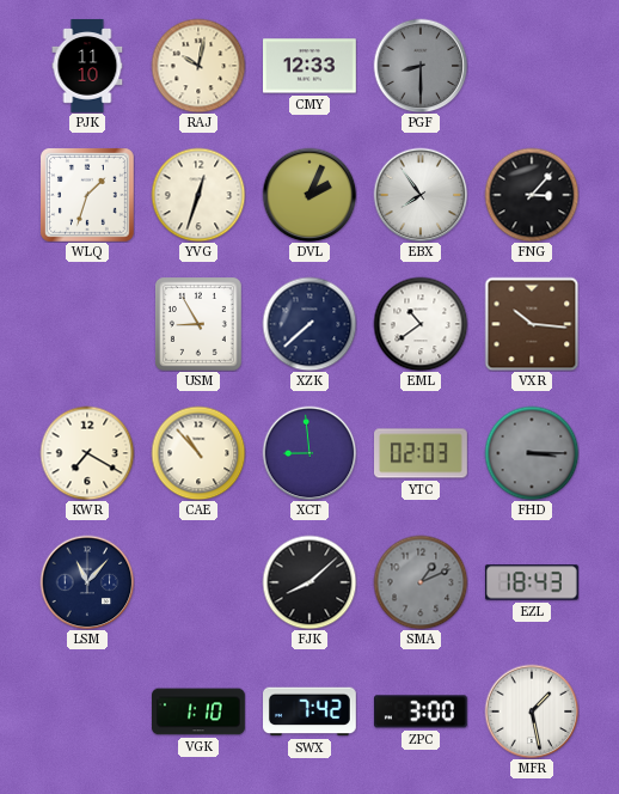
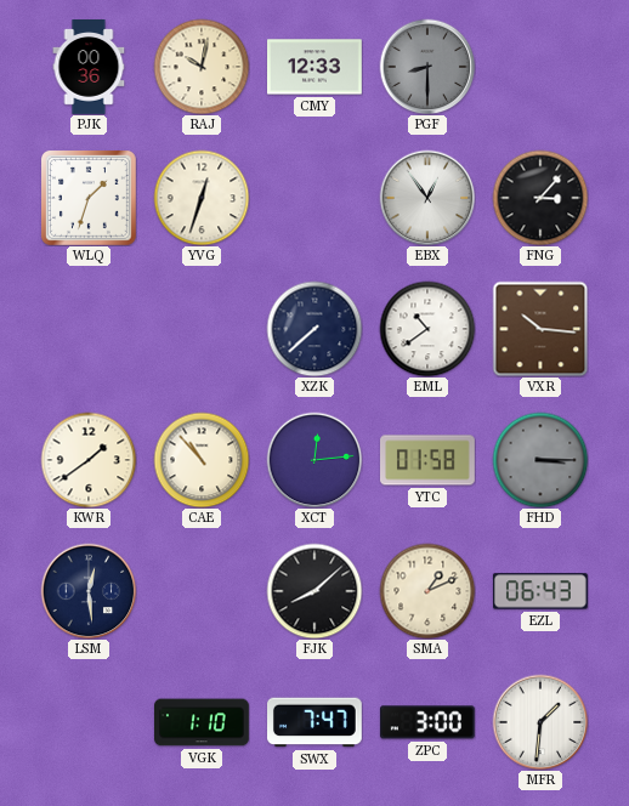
PJK: 11:10 -> 00:36
DVL: 2:04 -> none
EBX: 7:54 -> 12:54
USM: 8:55 -> none
KWR: 7:20 -> 1:39
XCT: 8:59 -> 12:14
YTC: 02:03 -> 01:58
LSM: 11:07 -> 12:29
SMA dial: grey -> cream
EZL: 18:43 -> 06:43
SWX: 7:42 -> 7:47
MFR: 1:28 -> 1:31
